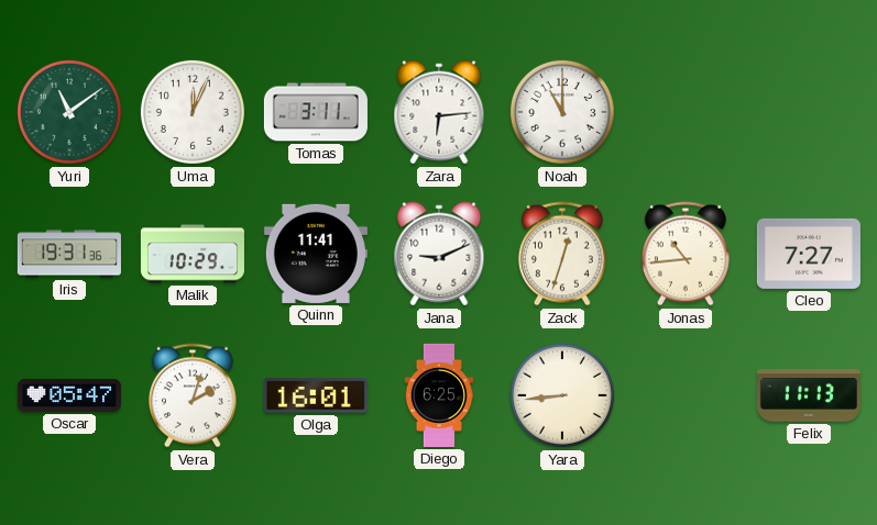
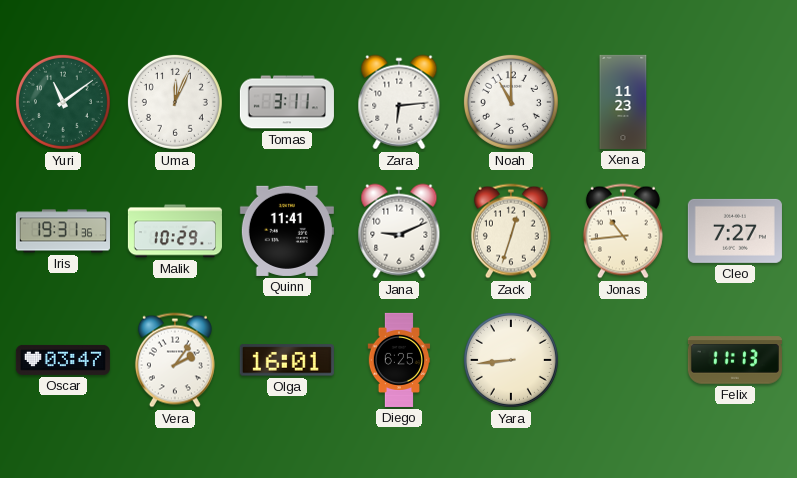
Xena: none -> 11:23
Oscar: 05:47 -> 03:47
Vera: 2:03 -> 2:06
